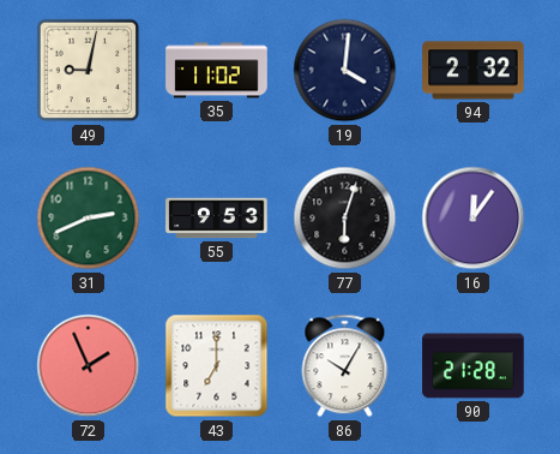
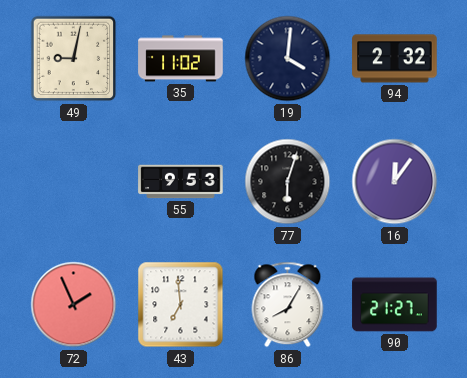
31: 2:41 -> none
43: 7:00 -> 6:59
86: 10:05 -> 8:05
90: 21:28 -> 21:27
